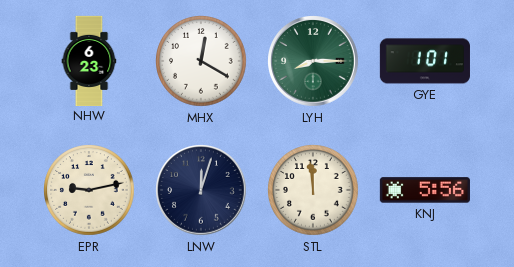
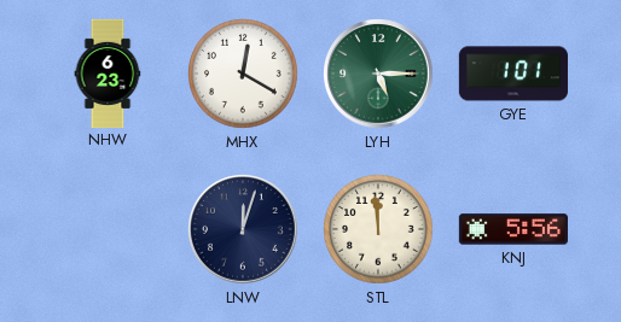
LYH: 8:15 -> 5:15
EPR: 9:13 -> none
